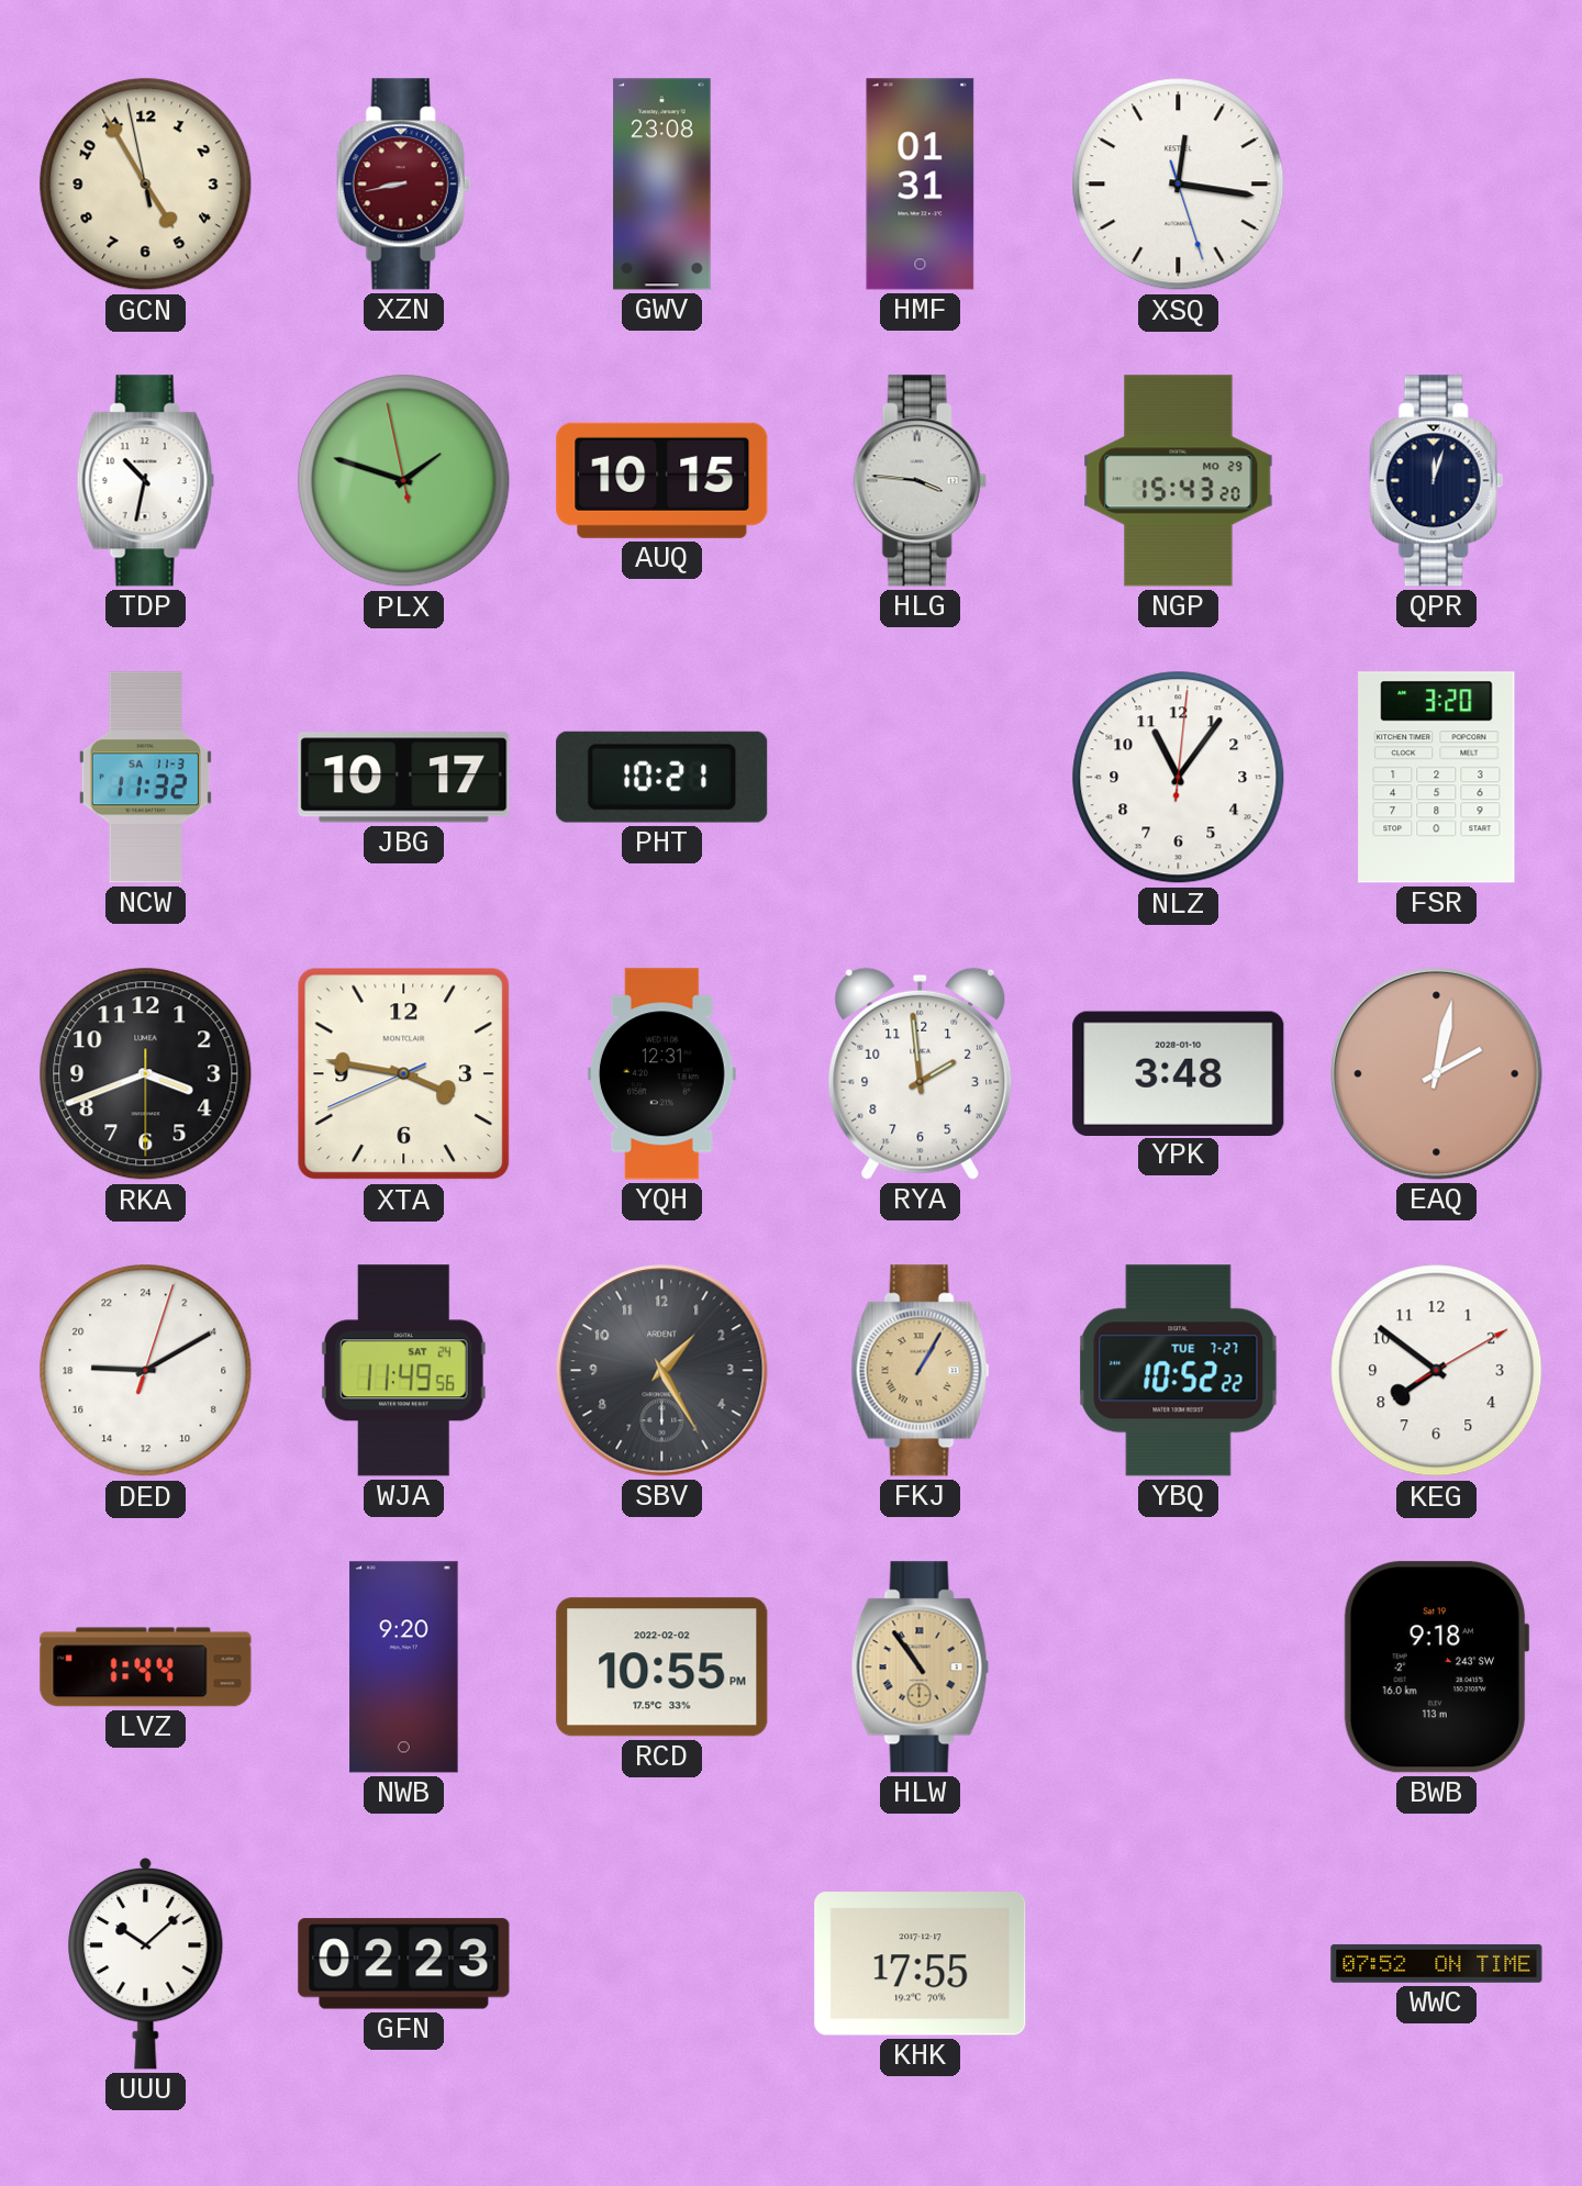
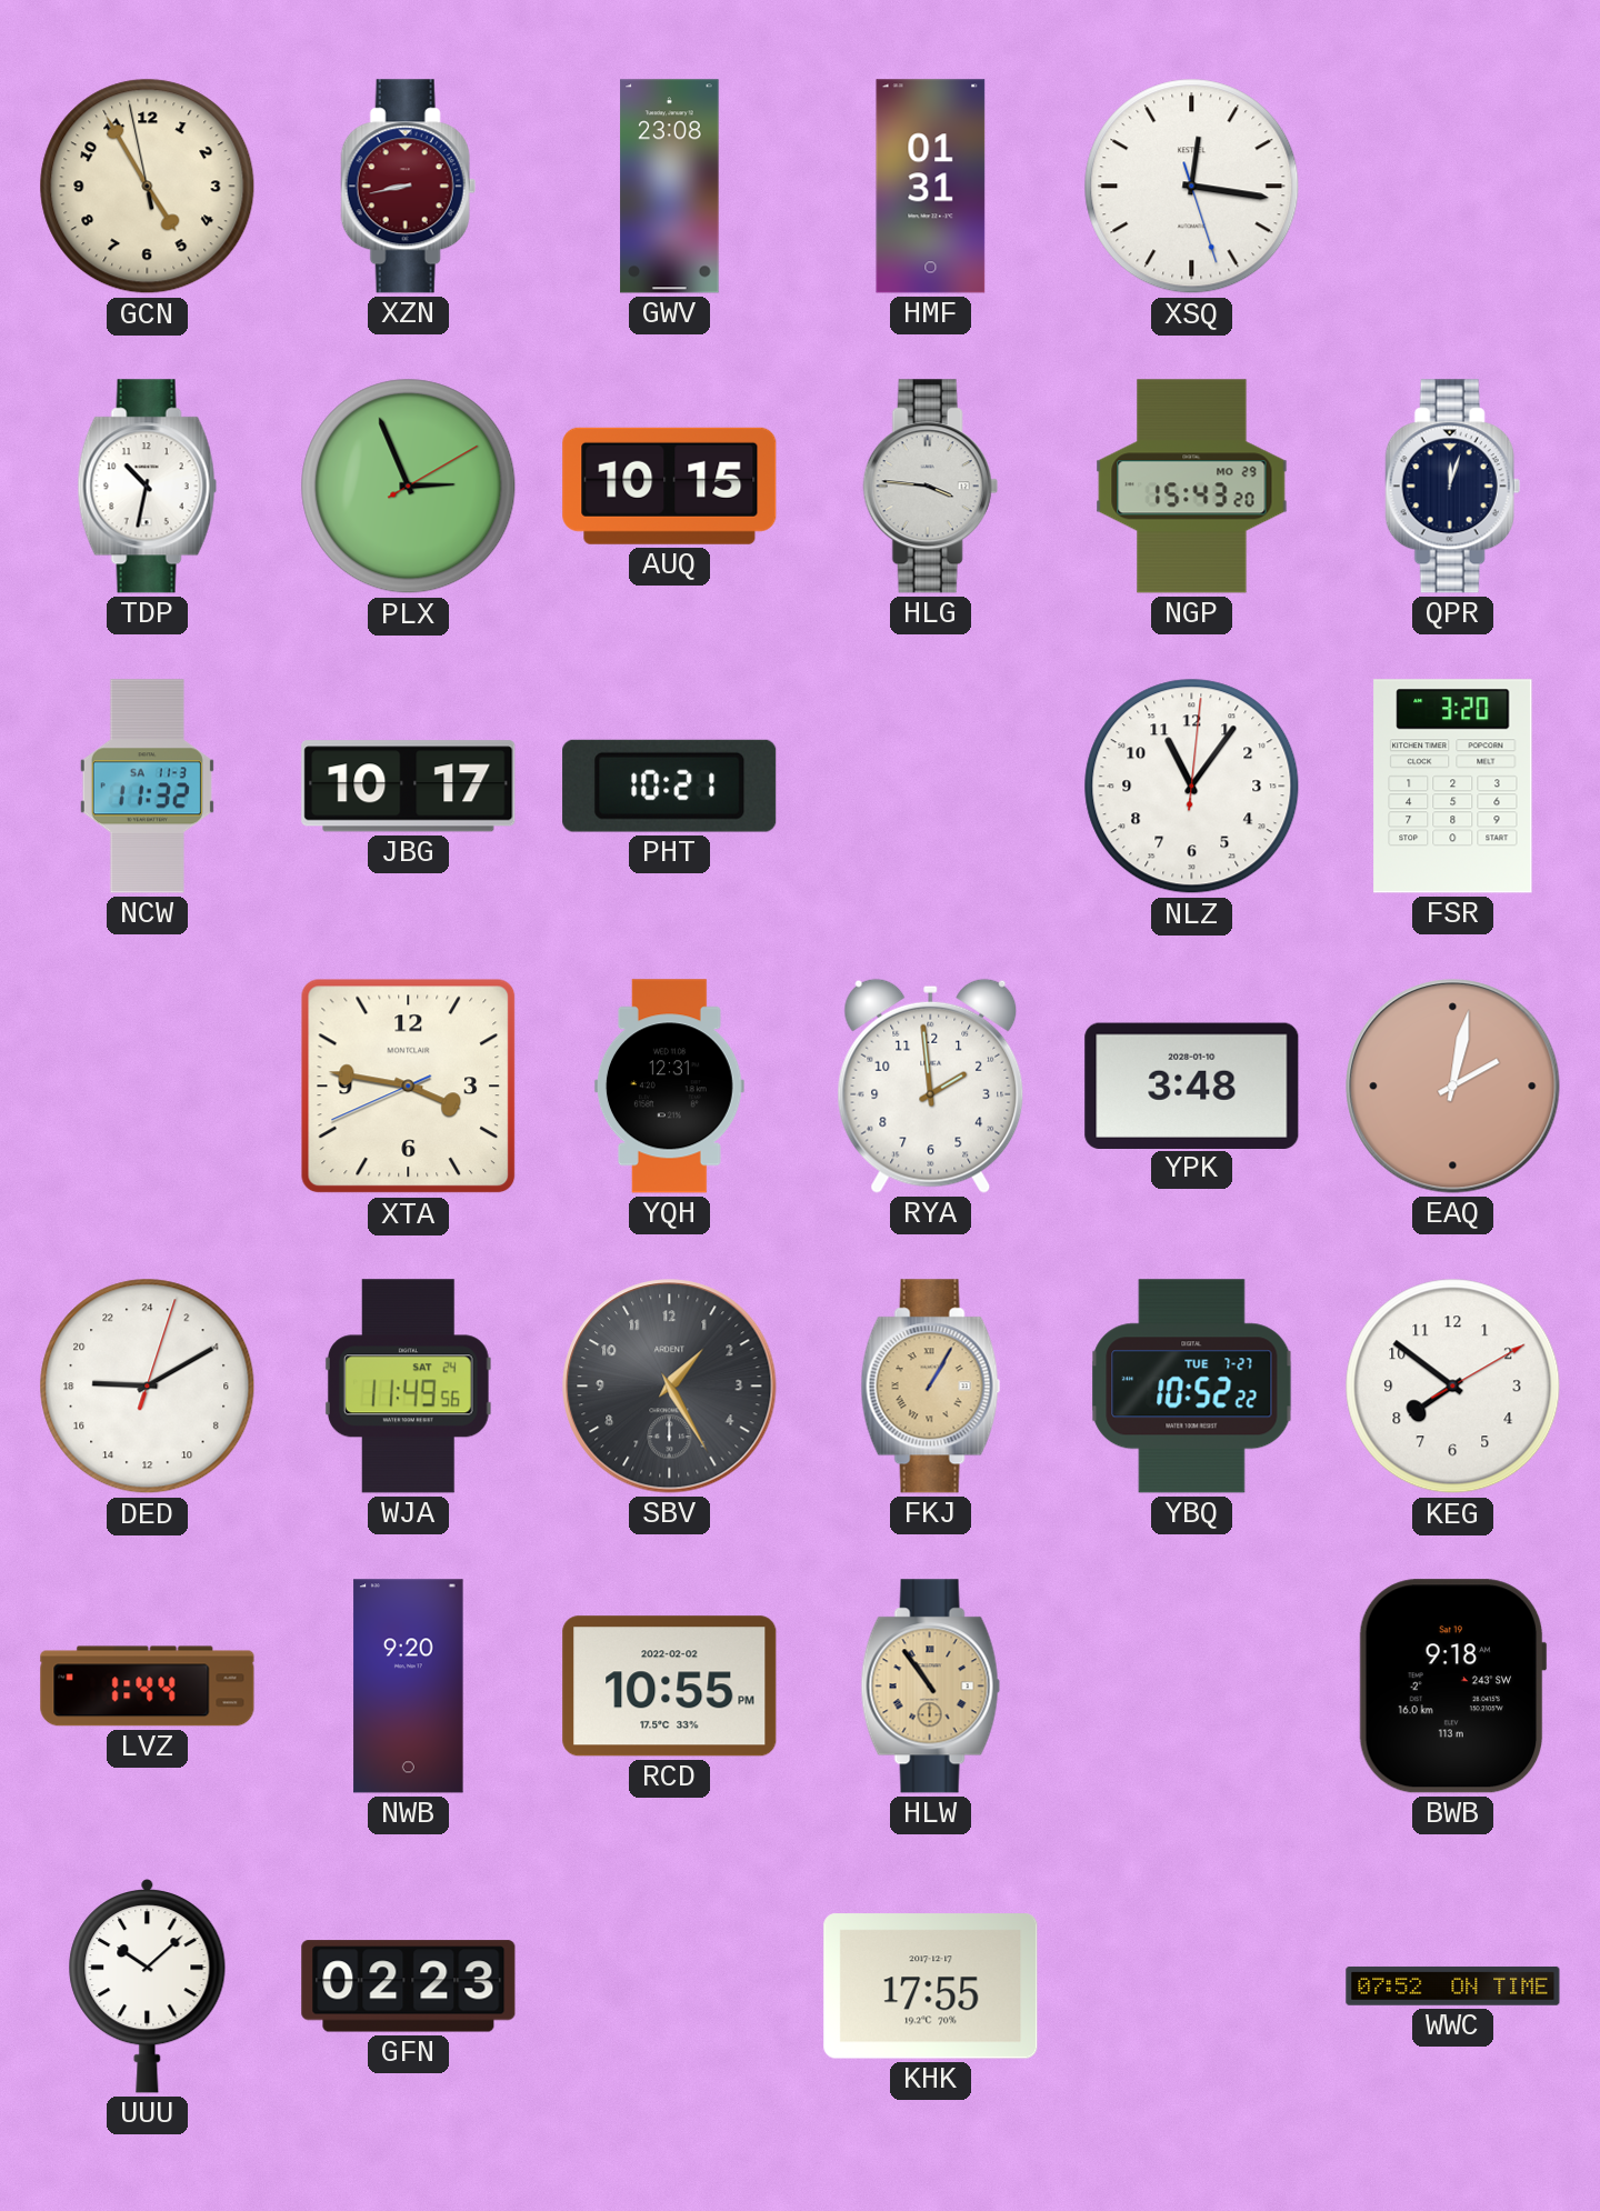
PLX: 1:47 -> 2:56
RKA: 3:41 -> none
